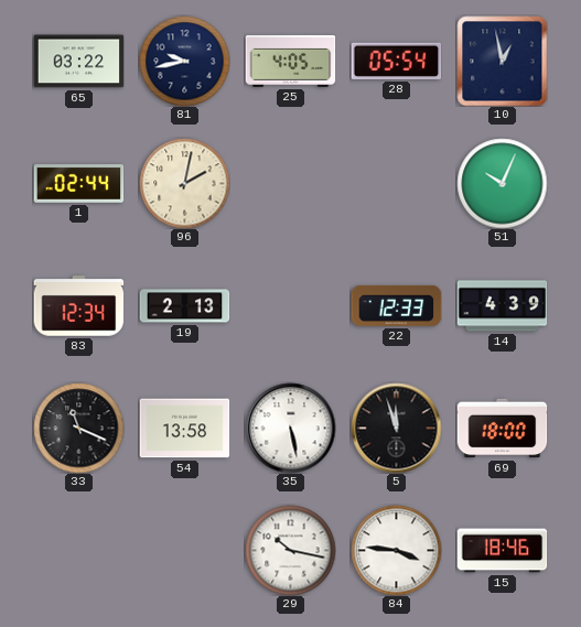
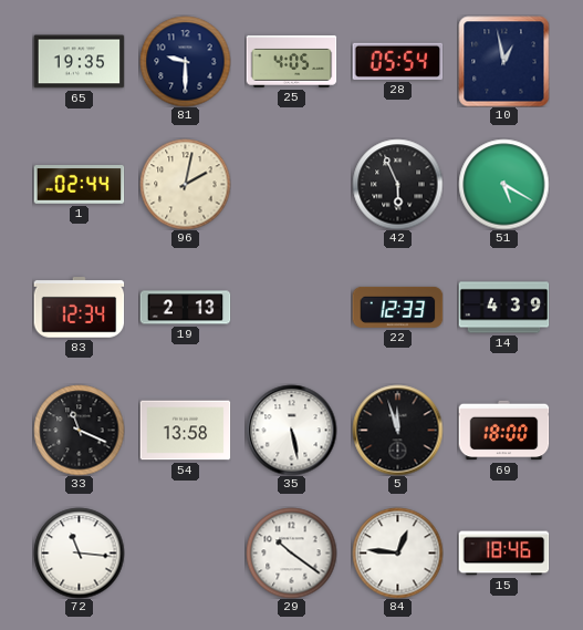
65: 03:22 -> 19:35
81: 9:43 -> 9:30
42: none -> 5:56
51: 10:04 -> 5:20
72: none -> 11:16
29: 10:17 -> 10:21
84: 3:46 -> 12:46
